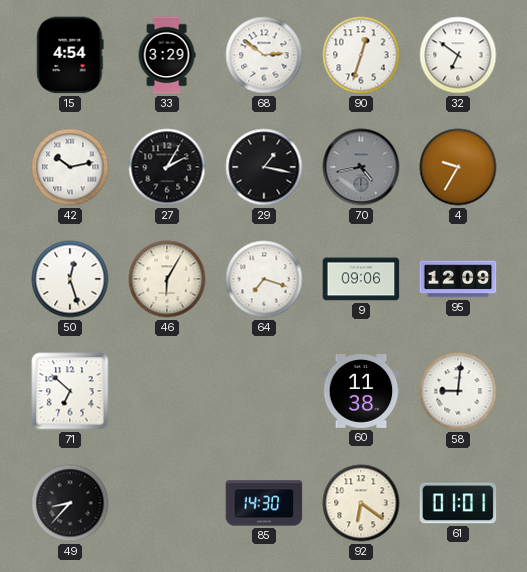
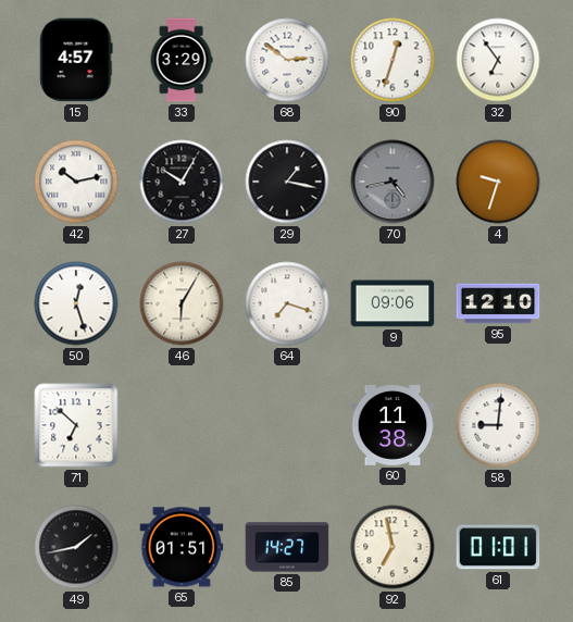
15: 4:54 -> 4:57
32: 6:51 -> 6:54
27: 2:05 -> 10:05
4: 9:35 -> 9:33
95: 12:09 -> 12:10
49: 8:37 -> 1:43
65: none -> 01:51
85: 14:30 -> 14:27
92: 6:21 -> 6:58
